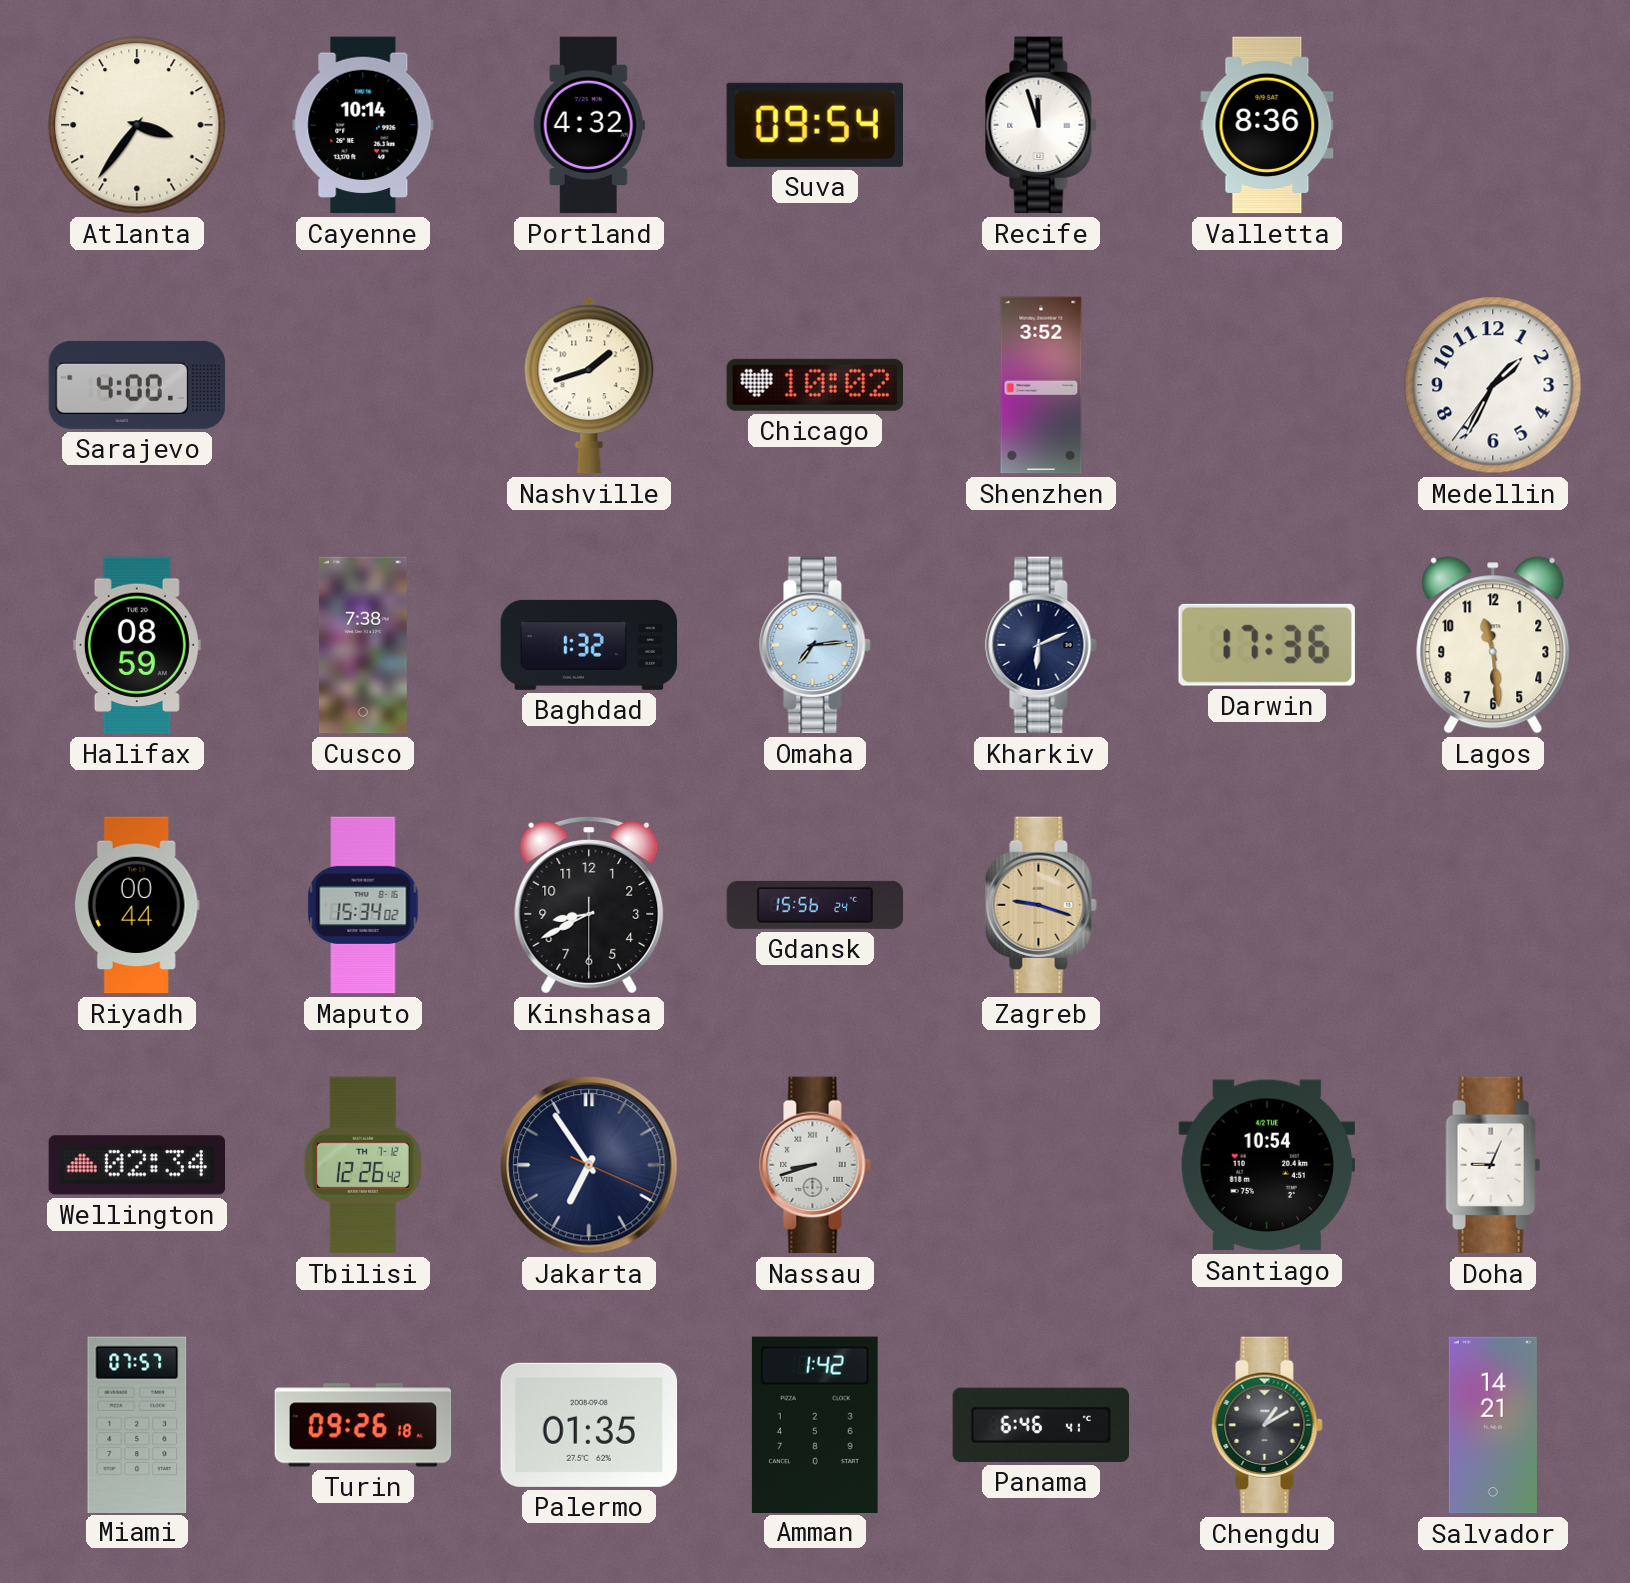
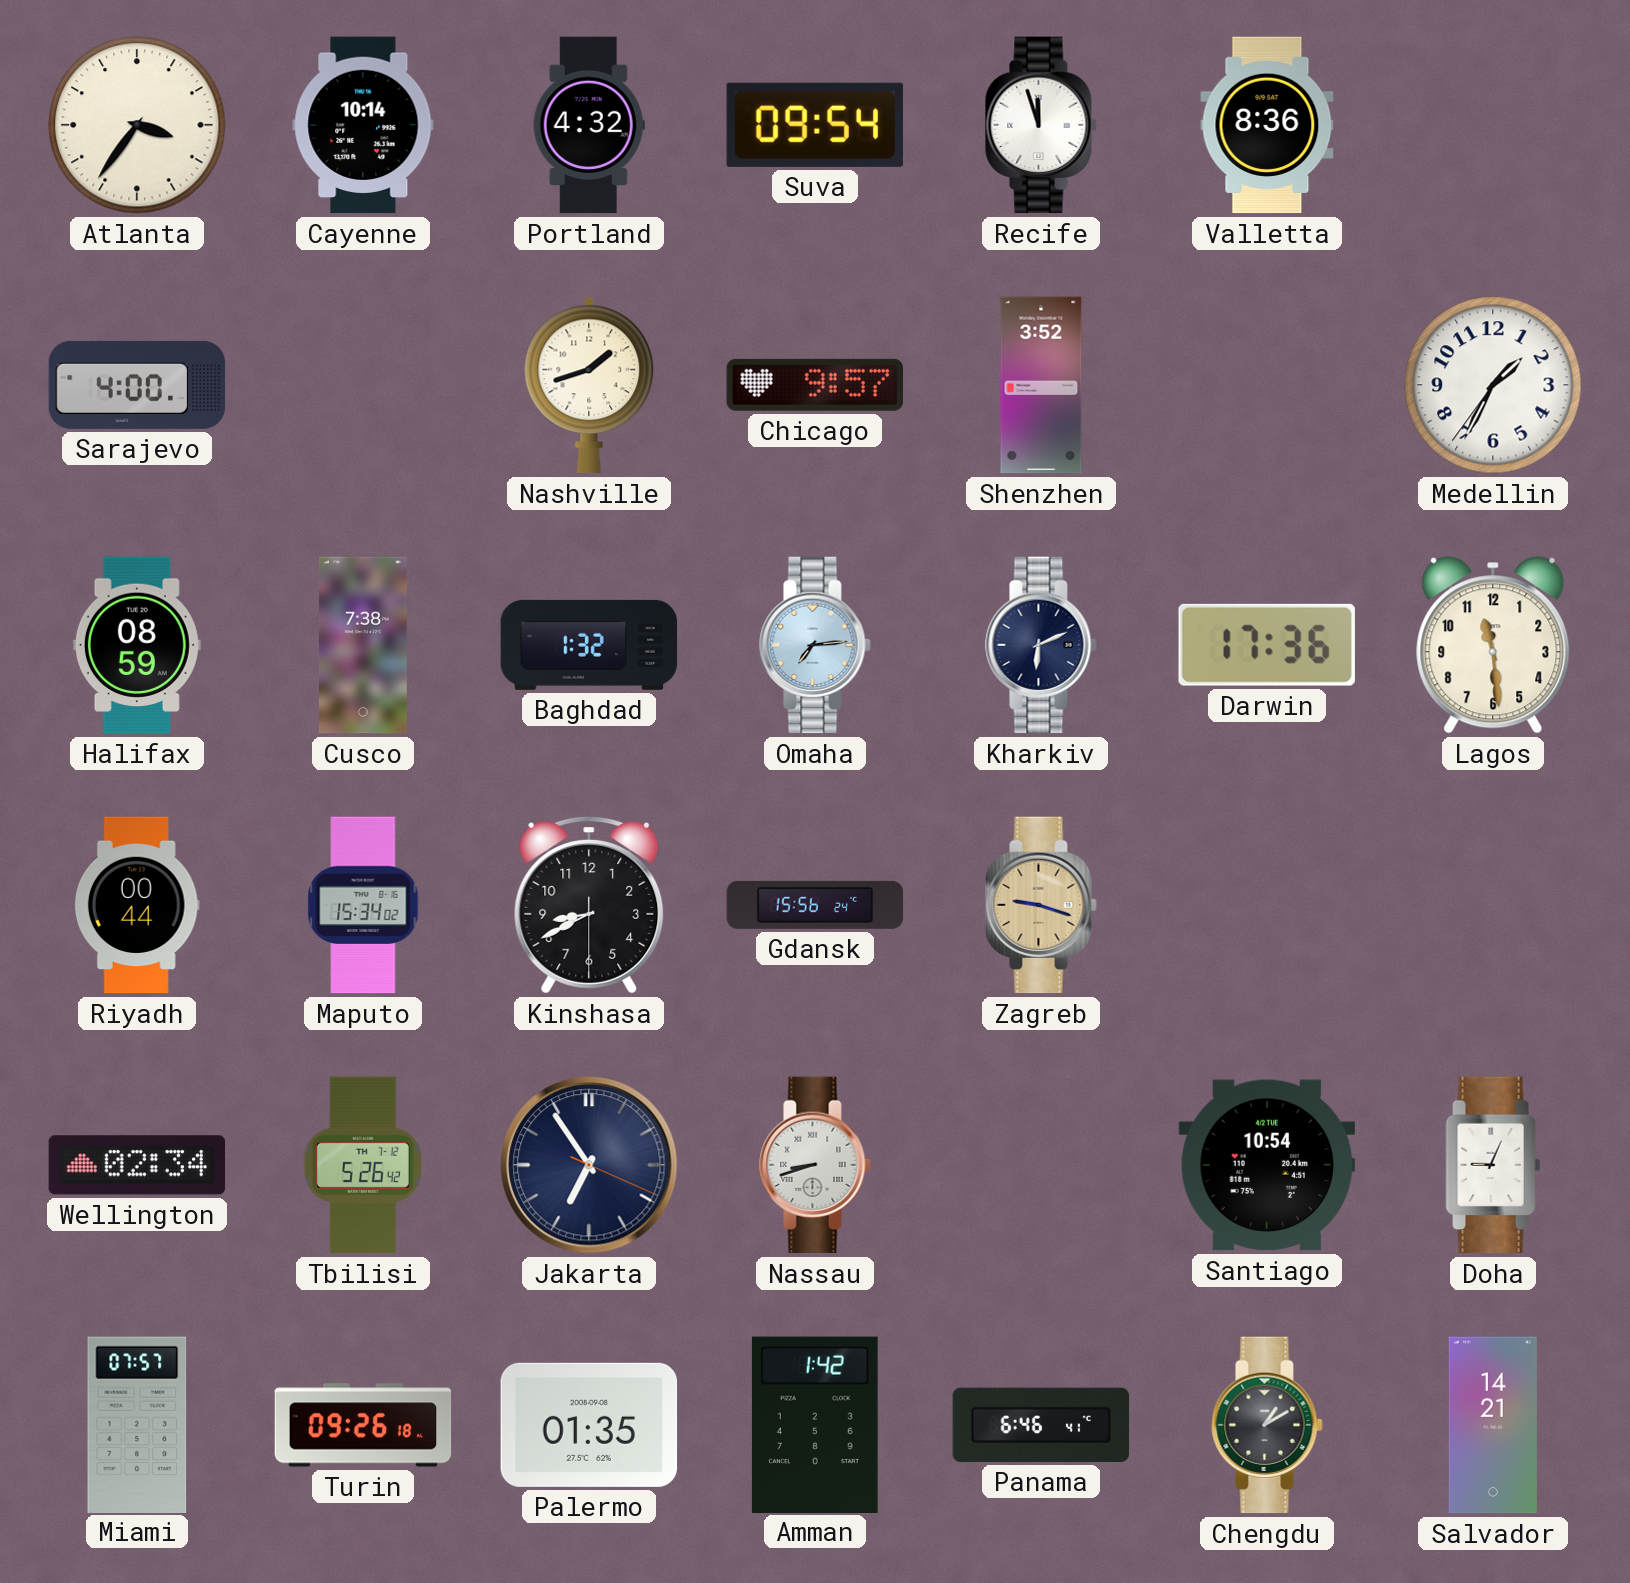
Chicago: 10:02 -> 9:57
Tbilisi: 12:26 -> 5:26
